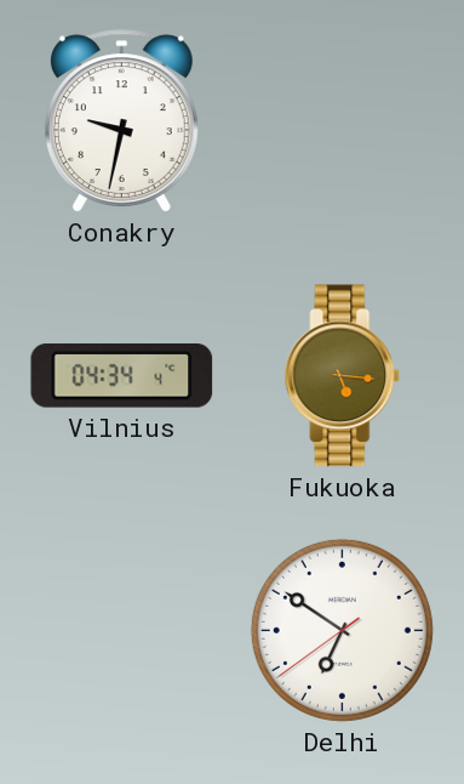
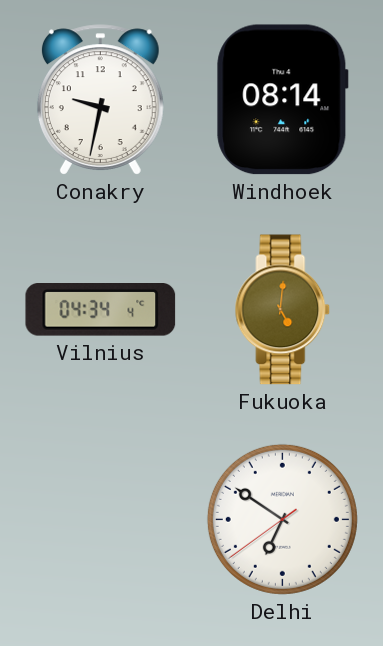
Windhoek: none -> 08:14
Fukuoka: 5:16 -> 5:01
